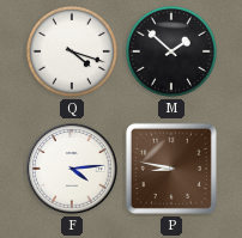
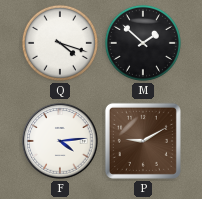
P: 8:47 -> 9:10
